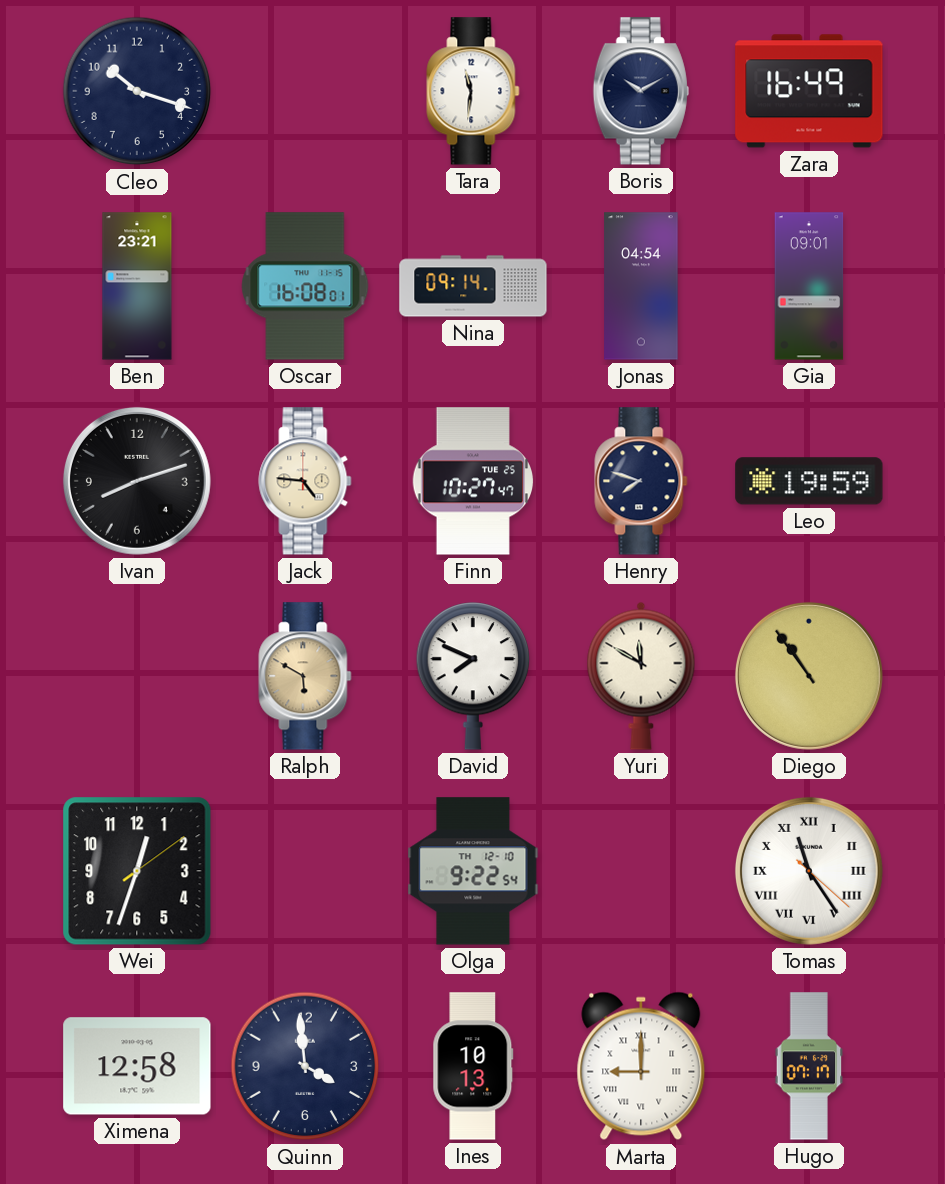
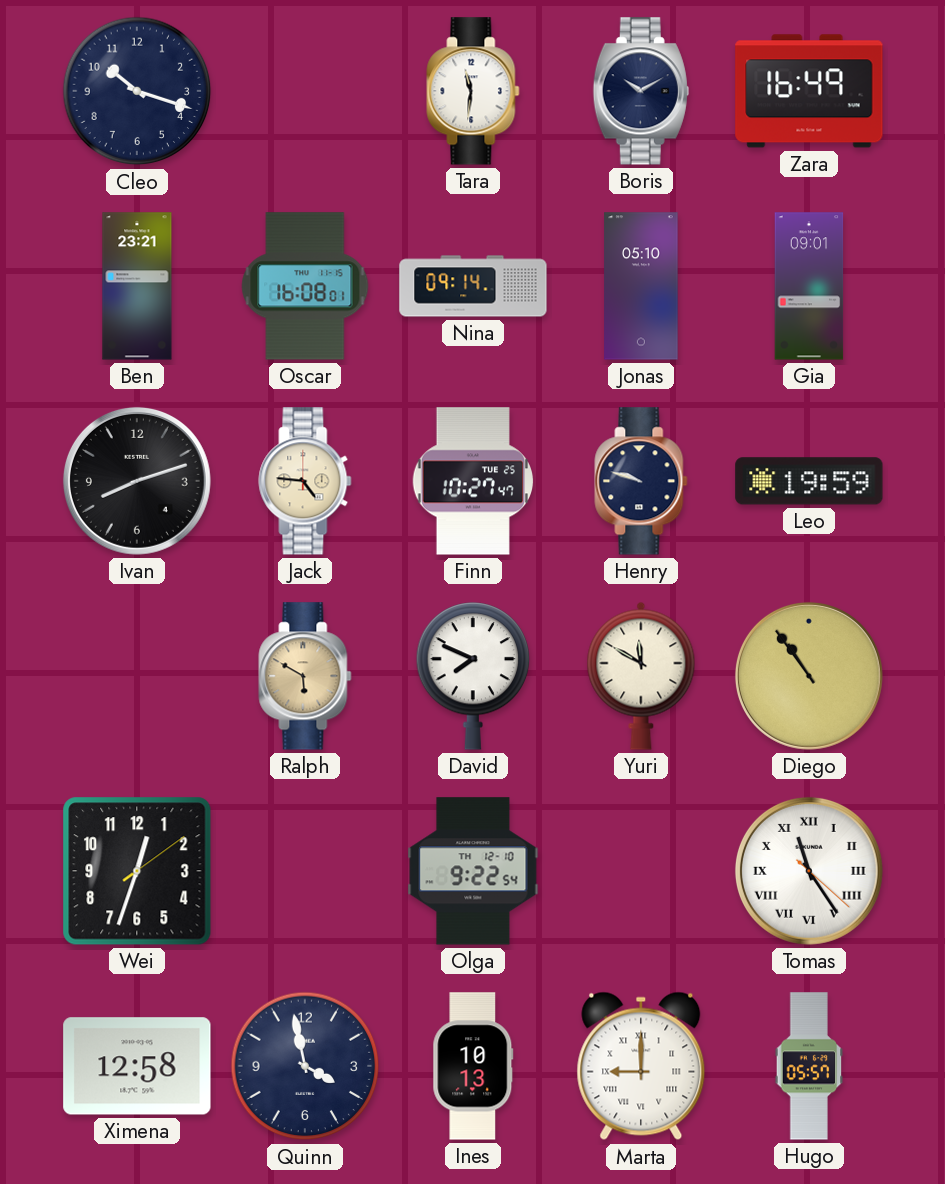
Jonas: 04:54 -> 05:10
Henry: 7:48 -> 9:48
Quinn: 3:59 -> 3:58
Hugo: 07:17 -> 05:57
